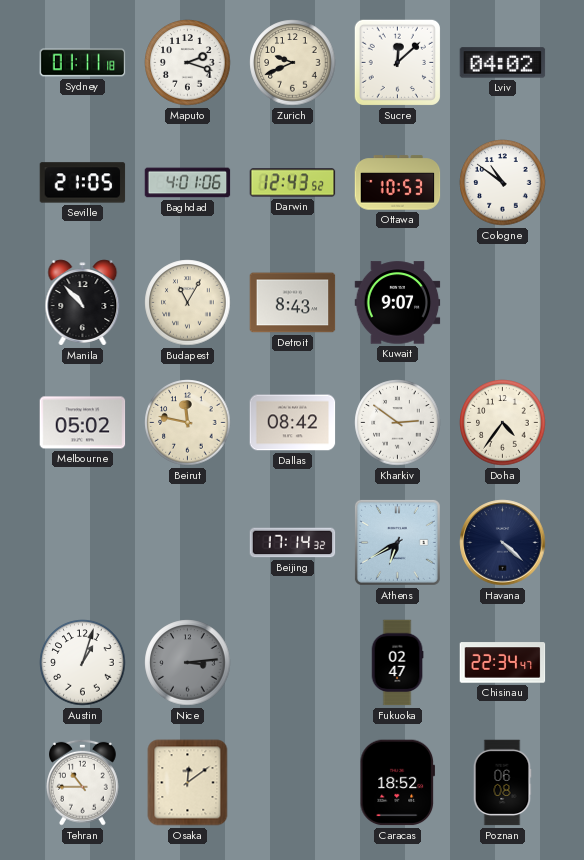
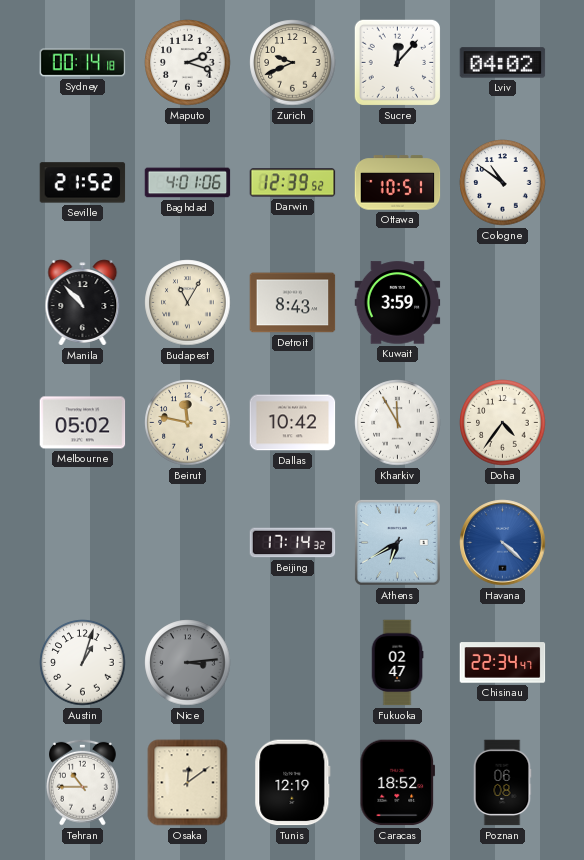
Sydney: 01:11 -> 00:14
Sucre: 12:08 -> 12:07
Seville: 21:05 -> 21:52
Darwin: 12:43 -> 12:39
Ottawa: 10:53 -> 10:51
Kuwait: 9:07 -> 3:59
Dallas: 08:42 -> 10:42
Kharkiv: 2:51 -> 11:55
Havana dial: navy -> blue
Tunis: none -> 12:19
